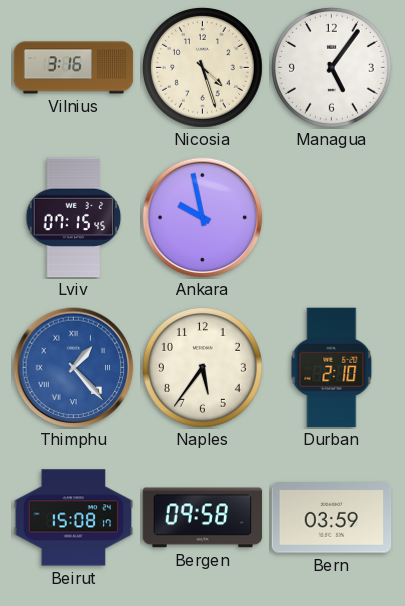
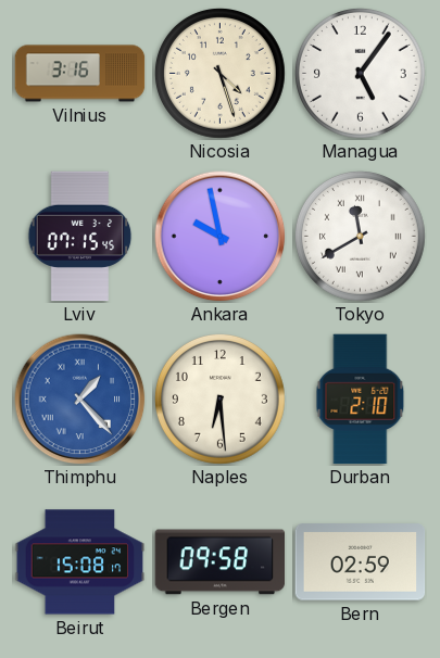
Tokyo: none -> 11:40
Naples: 5:36 -> 6:29
Bern: 03:59 -> 02:59
